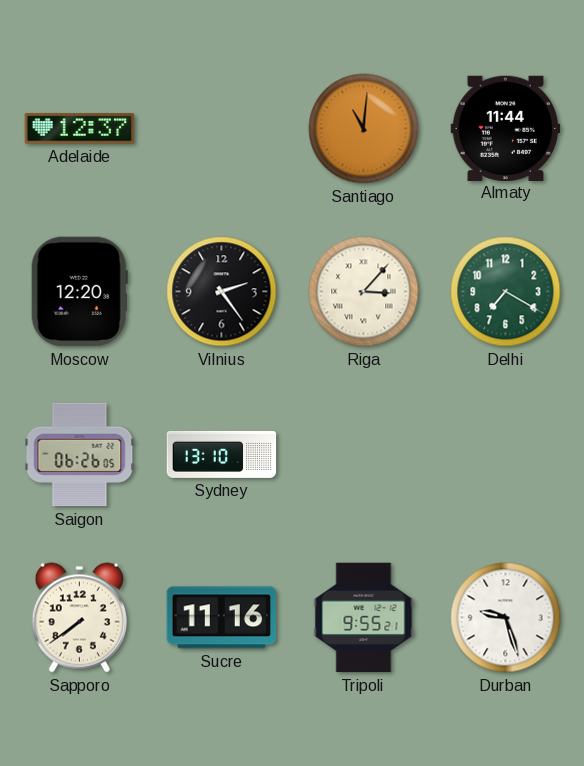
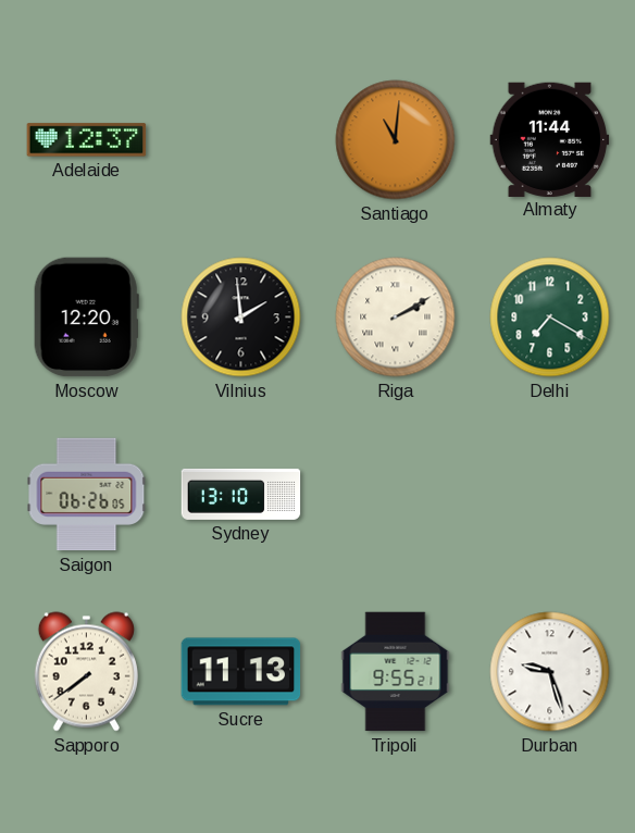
Vilnius: 2:24 -> 1:59
Riga: 3:07 -> 2:10
Sucre: 11:16 -> 11:13
